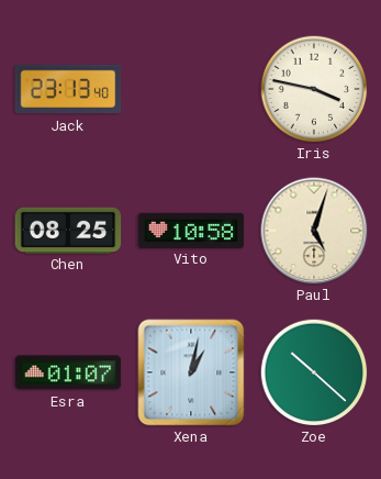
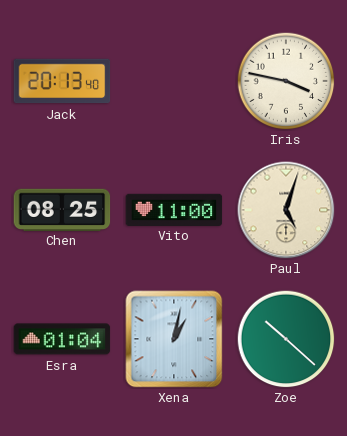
Jack: 23:13 -> 20:13
Vito: 10:58 -> 11:00
Esra: 01:07 -> 01:04
